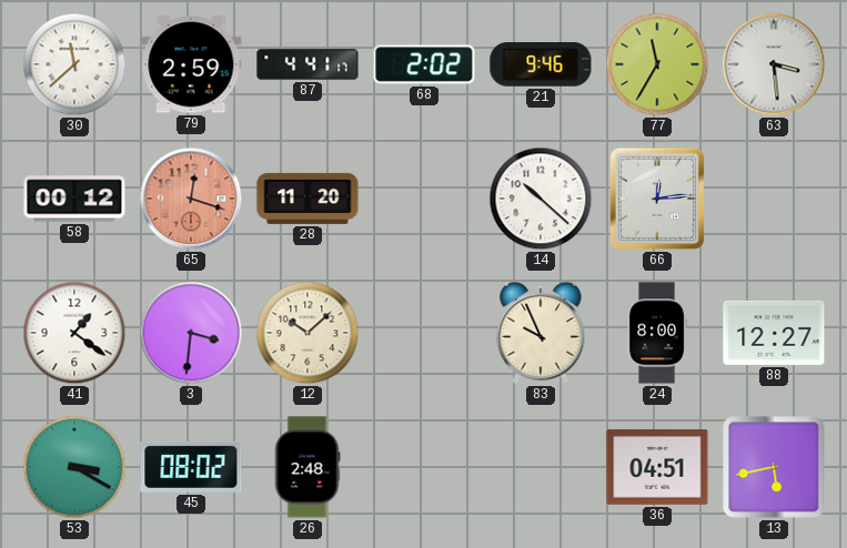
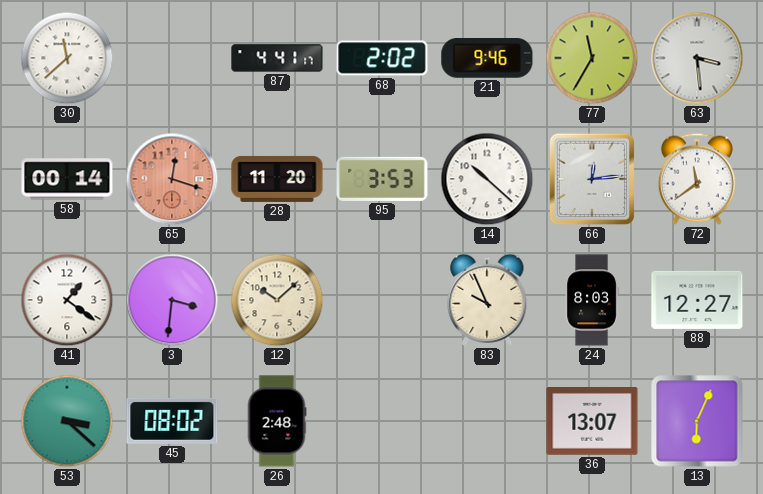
79: 2:59 -> none
58: 00:12 -> 00:14
95: none -> 3:53
72: none -> 11:39
24: 8:00 -> 8:03
53: 3:20 -> 3:22
36: 04:51 -> 13:07
13: 5:43 -> 6:04
